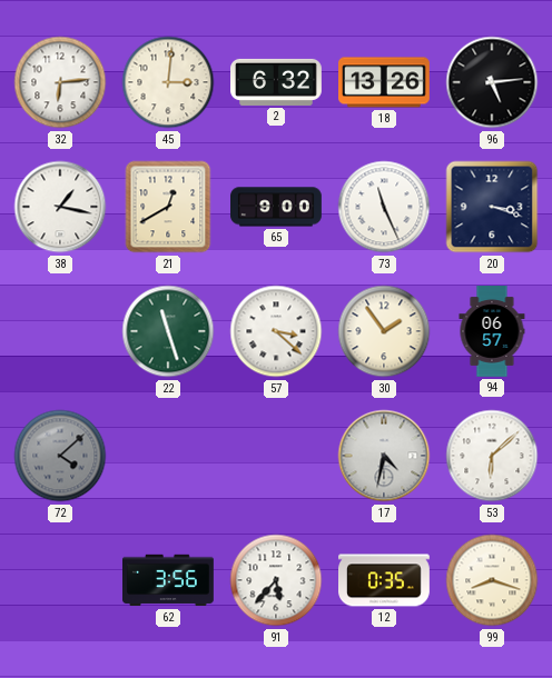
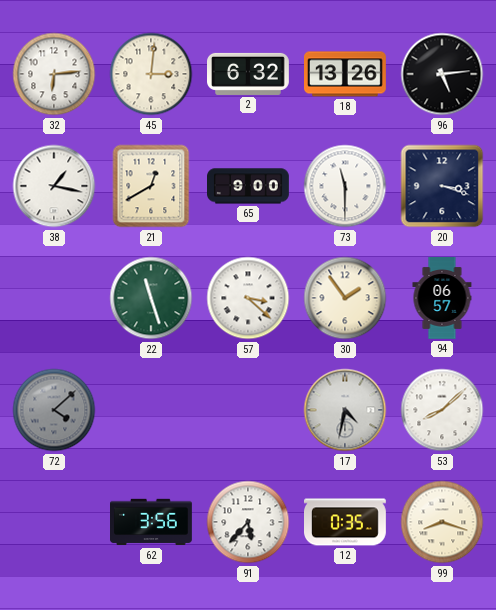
73: 11:26 -> 11:30
53: 6:08 -> 8:08
